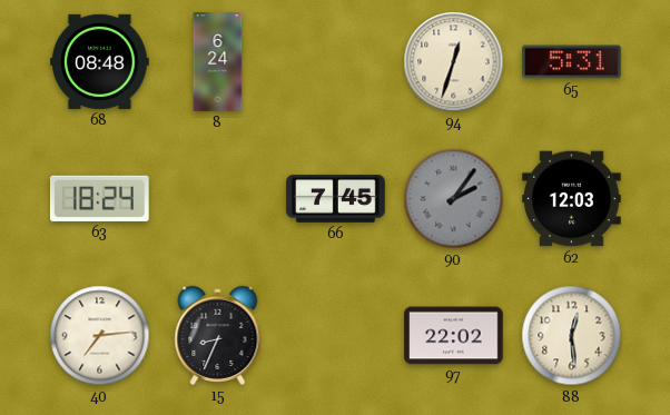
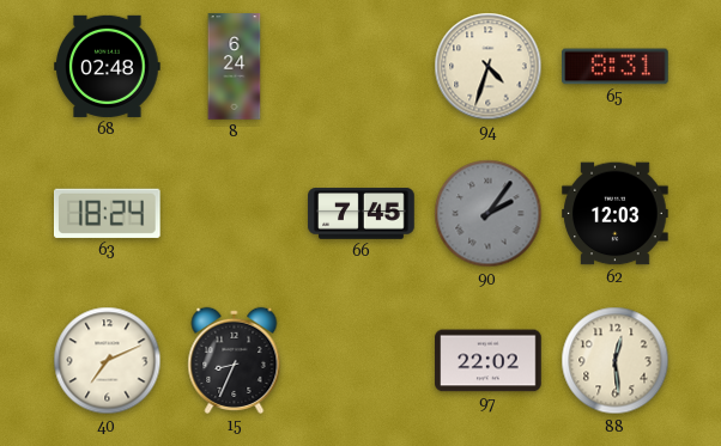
68: 08:48 -> 02:48
94: 12:33 -> 4:33
65: 5:31 -> 8:31
40: 7:14 -> 7:11
